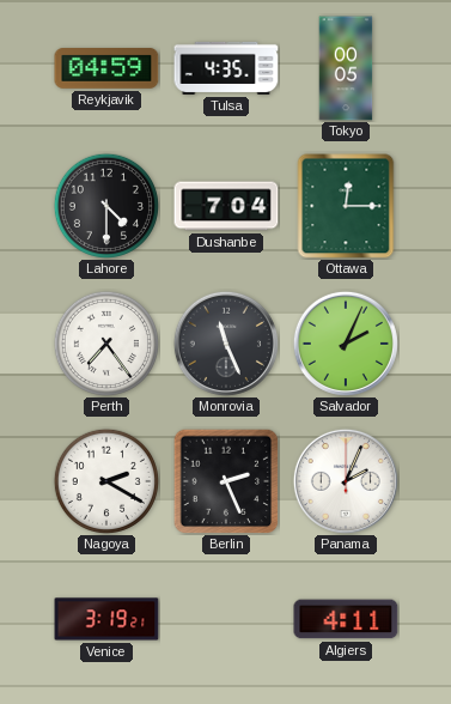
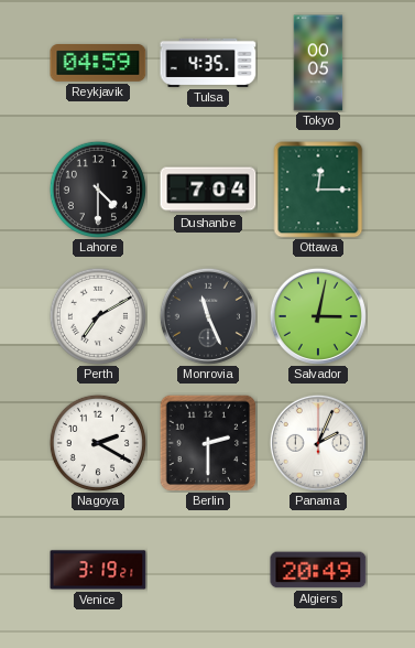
Perth: 7:24 -> 7:10
Salvador: 2:04 -> 3:02
Berlin: 2:26 -> 2:30
Algiers: 4:11 -> 20:49
